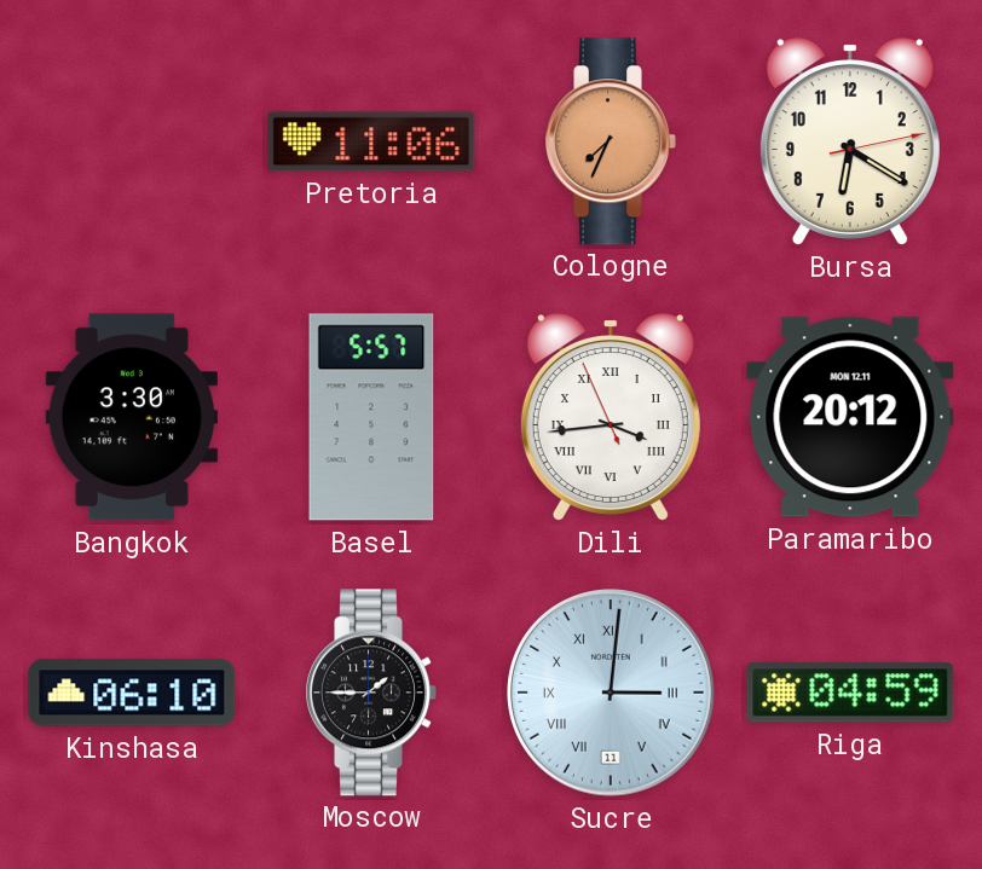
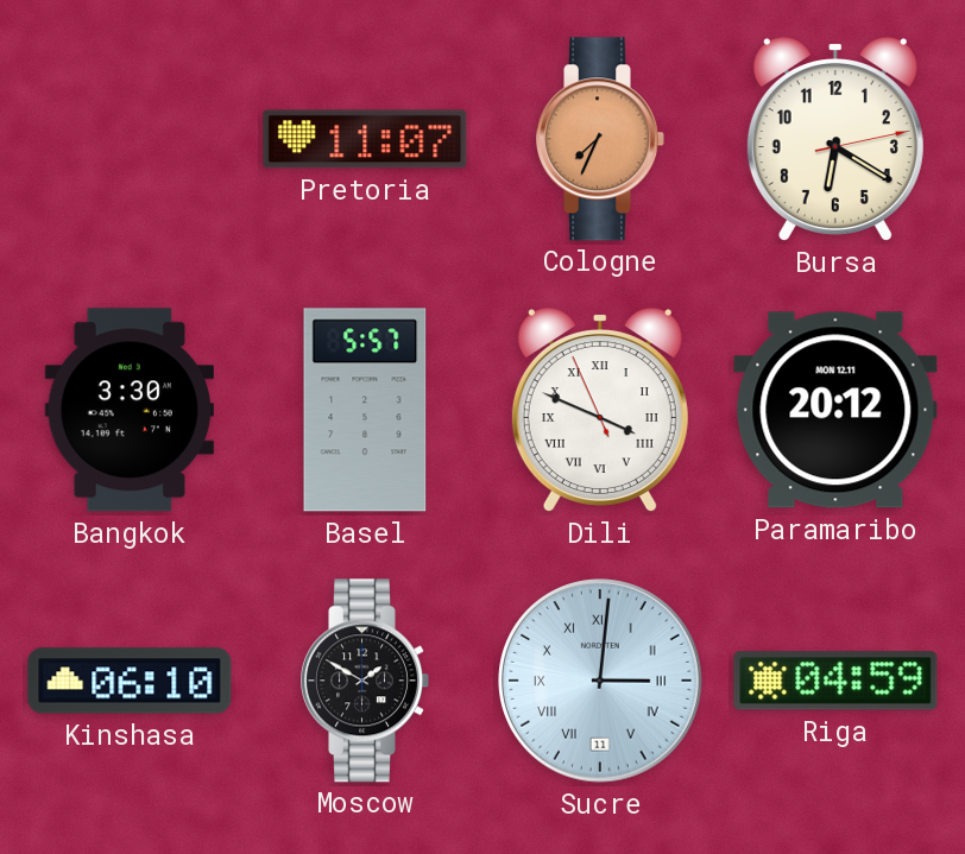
Pretoria: 11:06 -> 11:07
Dili: 3:43 -> 3:48
Moscow: 1:45 -> 1:50
